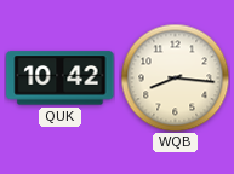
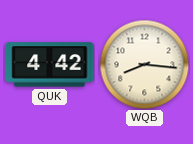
QUK: 10:42 -> 4:42
